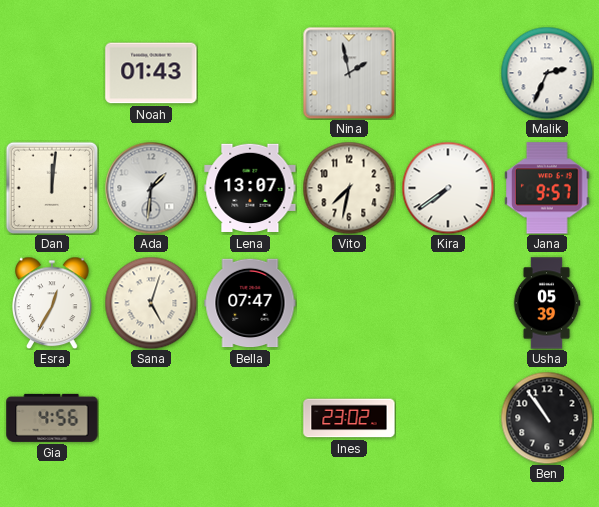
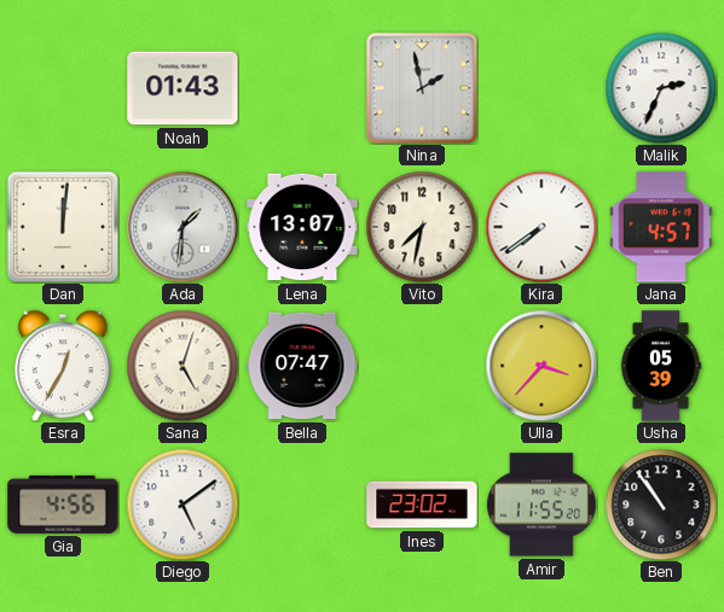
Jana: 9:57 -> 4:57
Ulla: none -> 3:37
Diego: none -> 5:09
Amir: none -> 11:55
